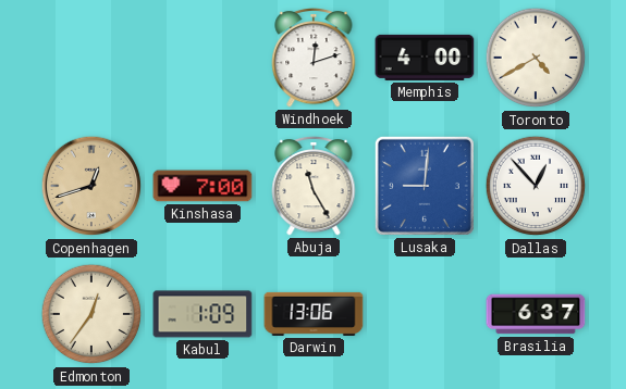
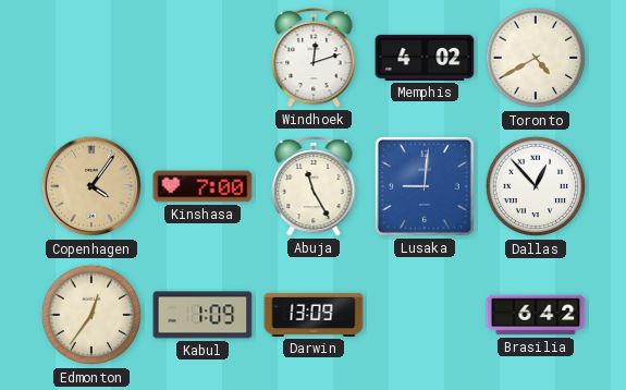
Memphis: 4:00 -> 4:02
Copenhagen: 12:42 -> 4:06
Darwin: 13:06 -> 13:09
Brasilia: 6:37 -> 6:42
